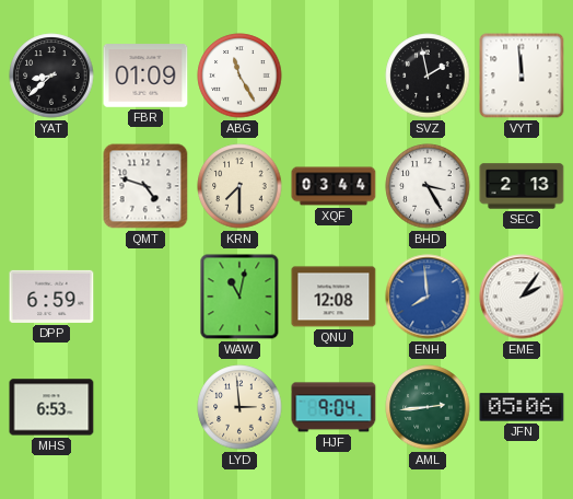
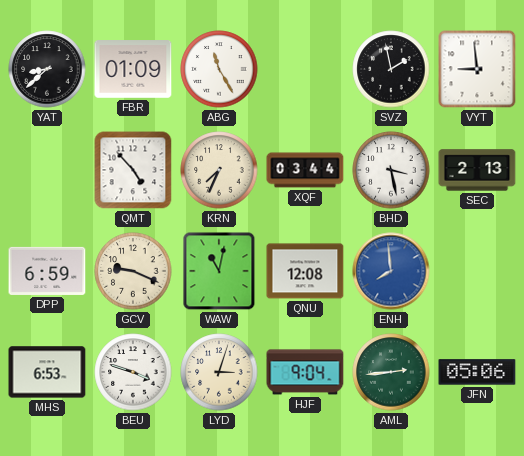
VYT: 11:59 -> 8:59
QMT: 4:48 -> 4:53
KRN: 7:30 -> 7:34
BHD: 3:25 -> 3:28
GCV: none -> 9:19
EME: 2:06 -> none
BEU: none -> 3:48
LYD: 2:59 -> 3:03
